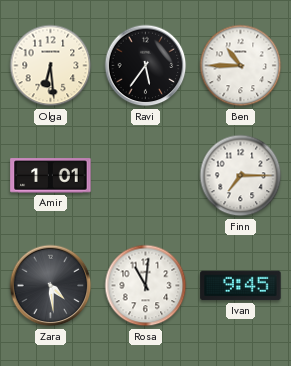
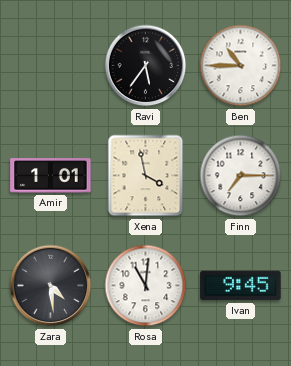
Olga: 6:29 -> none
Xena: none -> 3:58
